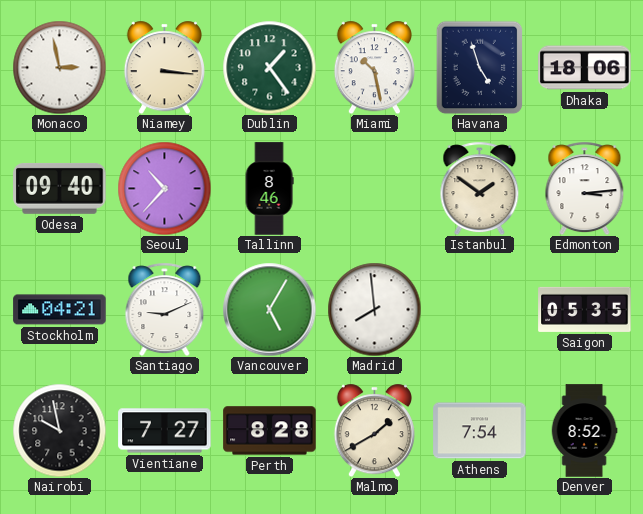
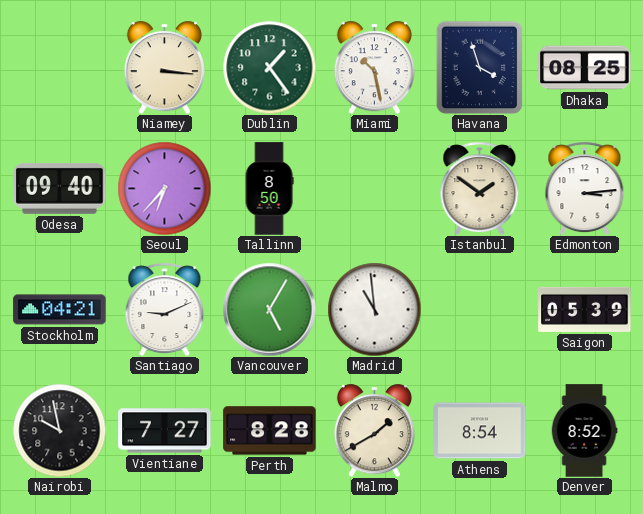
Monaco: 2:58 -> none
Havana: 4:57 -> 3:57
Dhaka: 18:06 -> 08:25
Seoul: 10:37 -> 6:37
Tallinn: 8:46 -> 8:50
Madrid: 7:59 -> 10:59
Saigon: 05:35 -> 05:39
Athens: 7:54 -> 8:54
